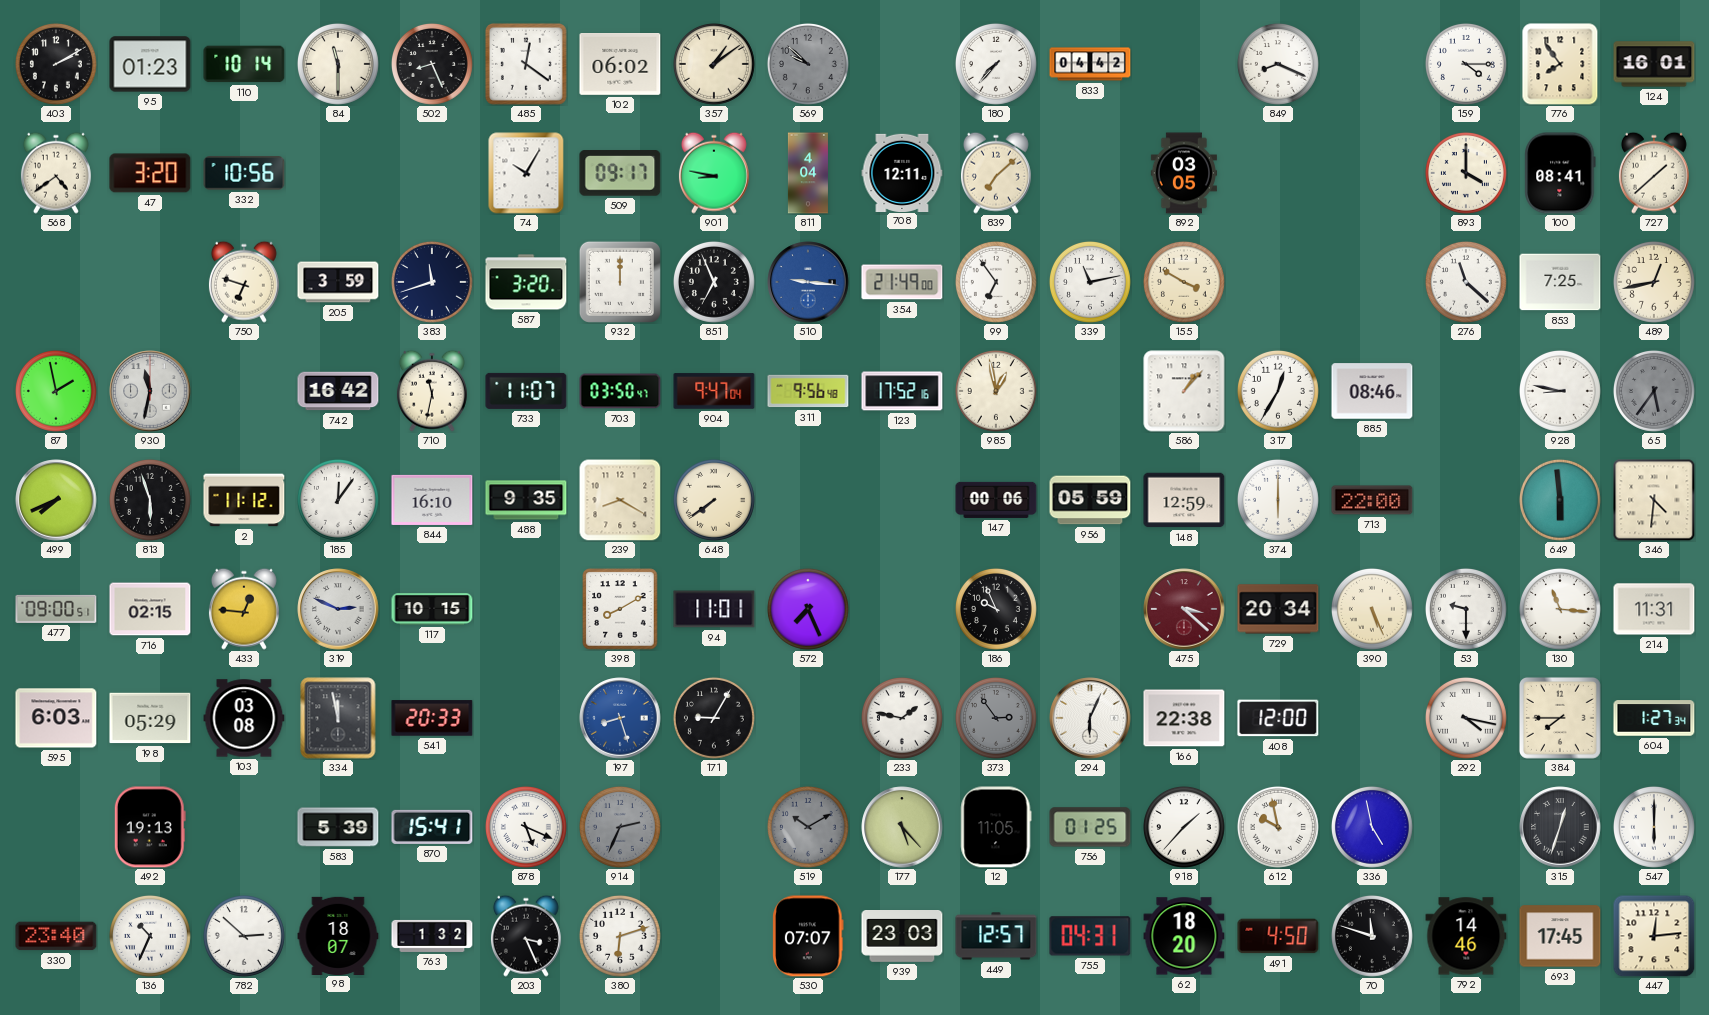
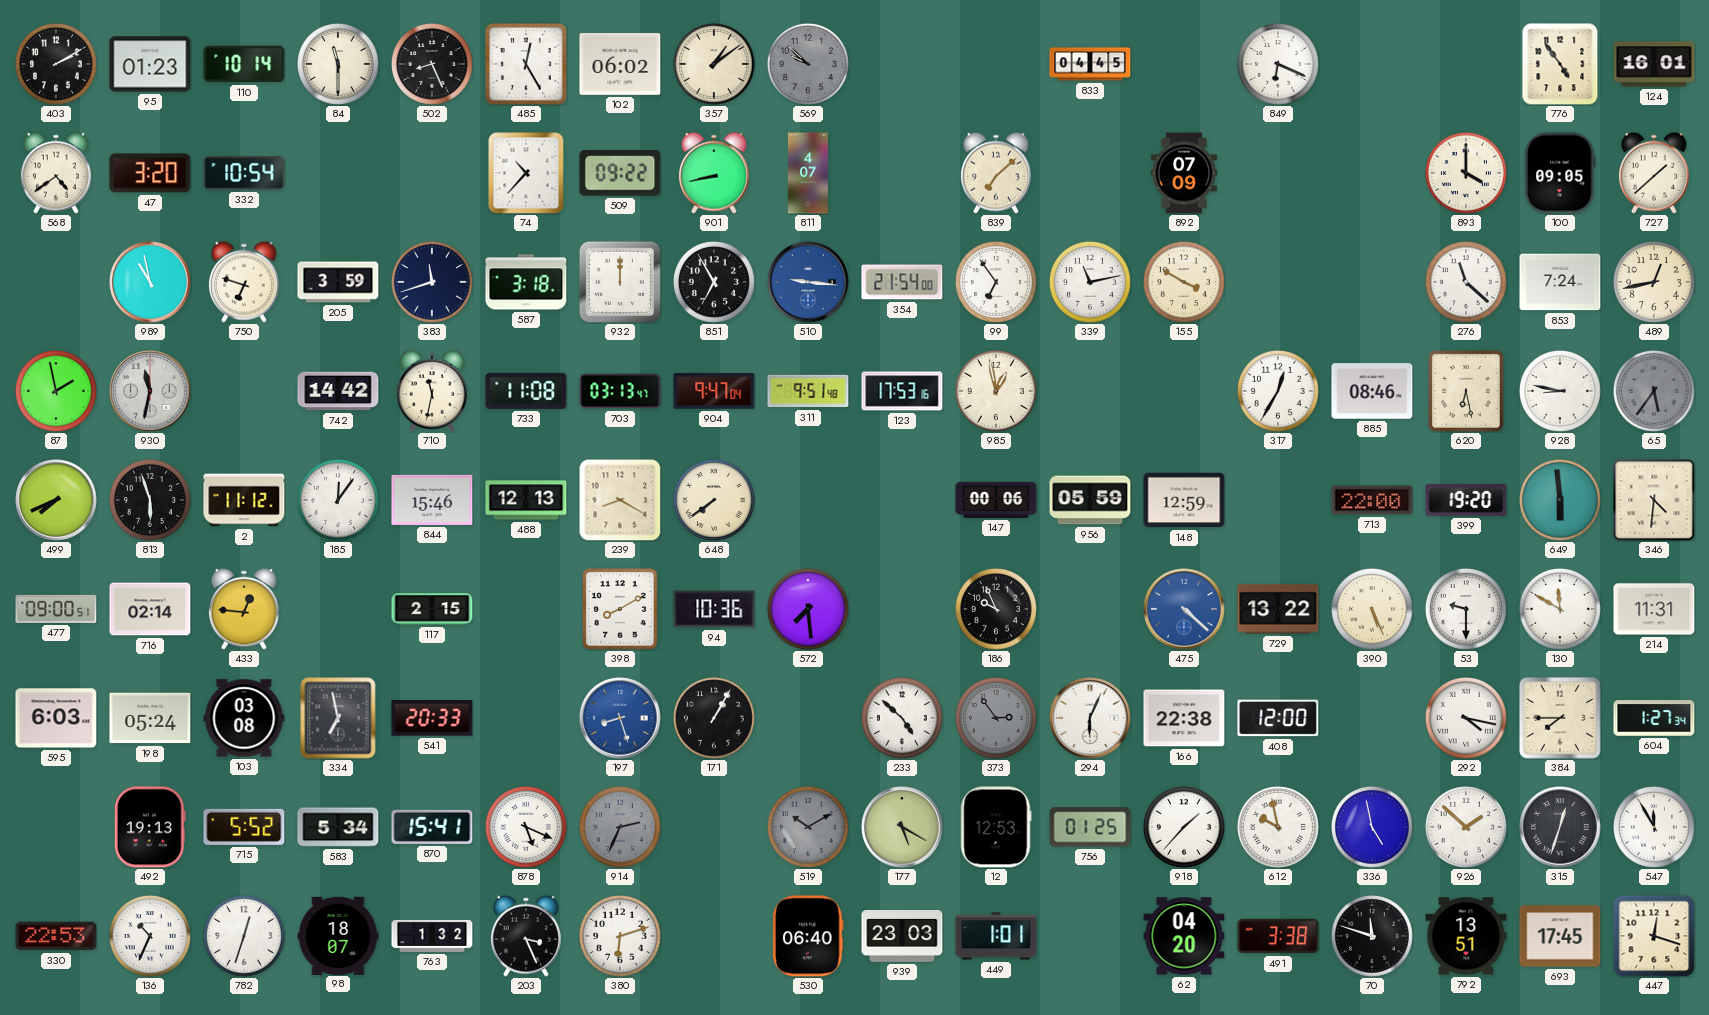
485: 12:21 -> 12:25
180: 7:37 -> none
833: 04:42 -> 04:45
849: 8:19 -> 6:19
159: 4:15 -> none
776: 7:54 -> 4:54
332: 10:56 -> 10:54
74: 10:05 -> 10:37
509: 09:17 -> 09:22
901: 8:47 -> 8:43
811: 4:04 -> 4:07
708: 12:11 -> none
892: 03:05 -> 07:09
100: 08:41 -> 09:05
989: none -> 10:58
587: 3:20 -> 3:18
851: 6:56 -> 6:55
354: 21:49 -> 21:54
853: 7:25 -> 7:24
742: 16:42 -> 14:42
733: 11:07 -> 11:08
703: 03:50 -> 03:13
311: 9:56 -> 9:51
123: 17:52 -> 17:53
586: 1:07 -> none
620: none -> 6:28
844: 16:10 -> 15:46
488: 9:35 -> 12:13
374: 6:00 -> none
399: none -> 19:20
716: 02:15 -> 02:14
319: 2:49 -> none
117: 10:15 -> 2:15
94: 11:01 -> 10:36
572: 7:26 -> 7:29
475: 3:22 -> 4:22
475 dial: burgundy -> blue
729: 20:34 -> 13:22
130: 11:16 -> 11:50
198: 05:29 -> 05:24
334: 11:58 -> 6:58
171: 9:05 -> 1:05
233: 1:47 -> 4:52
715: none -> 5:52
583: 5:39 -> 5:34
177: 5:23 -> 5:20
12: 11:05 -> 12:53
926: none -> 1:52
547: 6:00 -> 11:55
330: 23:40 -> 22:53
782: 2:52 -> 12:33
530: 07:07 -> 06:40
449: 12:57 -> 1:01
755: 04:31 -> none
62: 18:20 -> 04:20
491: 4:50 -> 3:38
792: 14:46 -> 13:51
447: 12:14 -> 12:18
